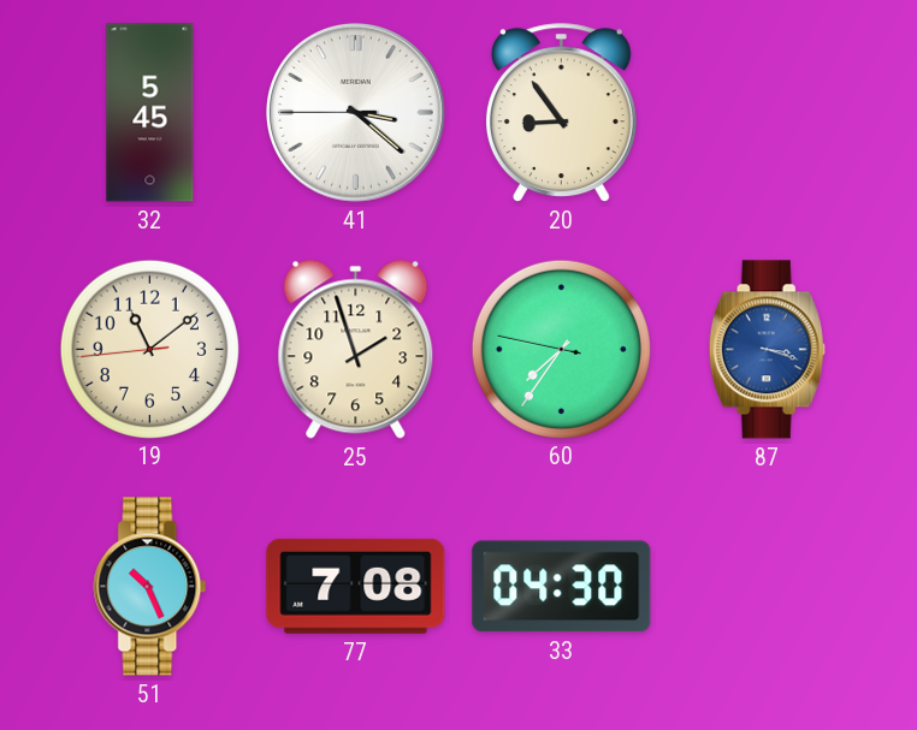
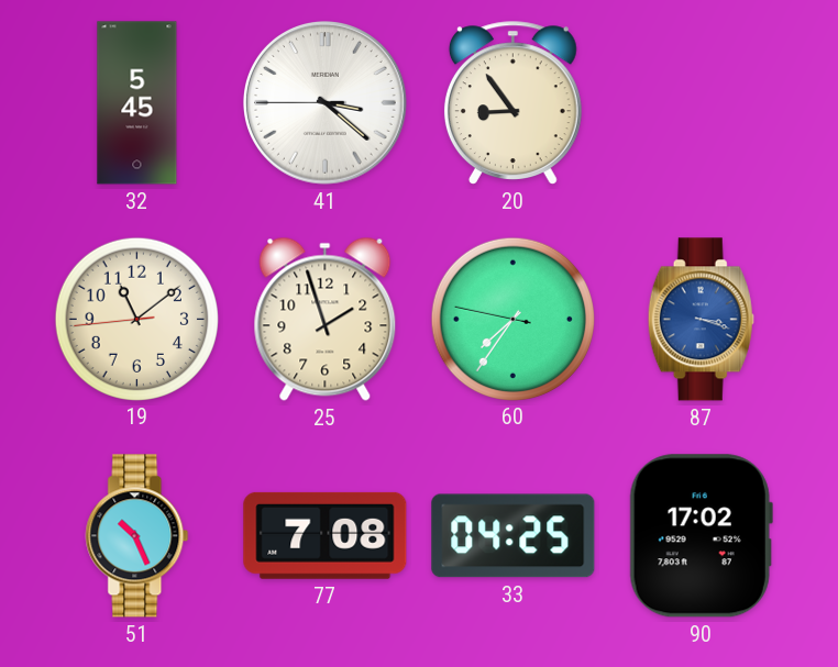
33: 04:30 -> 04:25
90: none -> 17:02
